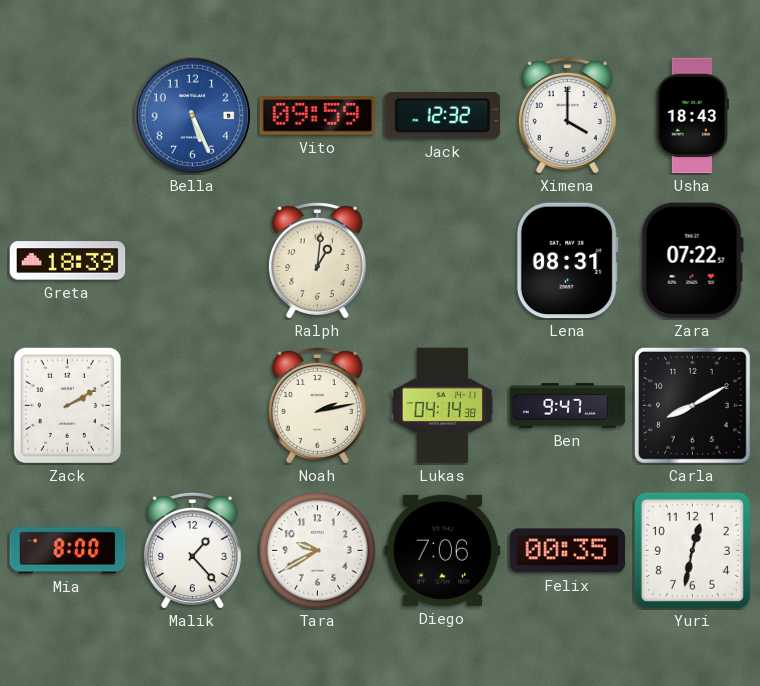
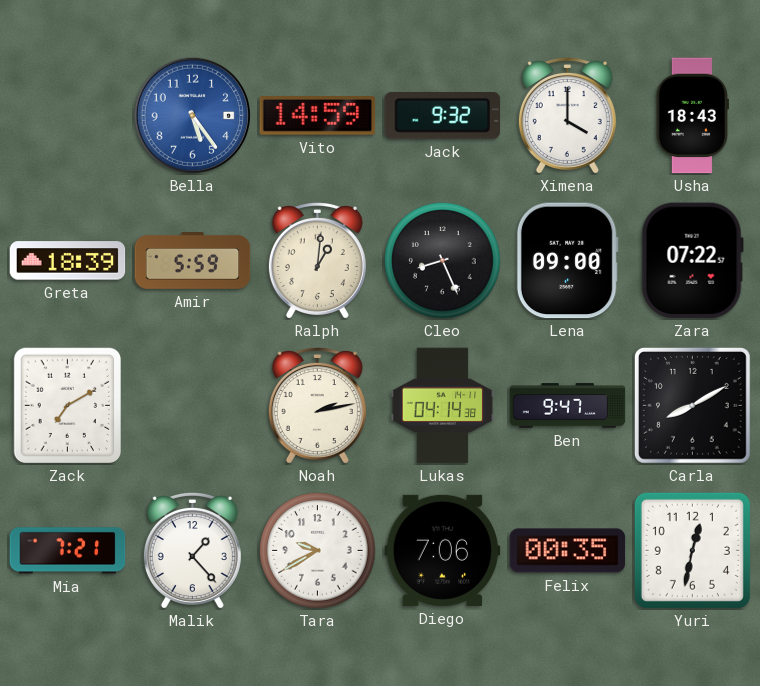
Bella: 5:26 -> 5:24
Vito: 09:59 -> 14:59
Jack: 12:32 -> 9:32
Amir: none -> 5:59
Cleo: none -> 8:26
Lena: 08:31 -> 09:00
Zack: 2:10 -> 7:10
Mia: 8:00 -> 7:21
